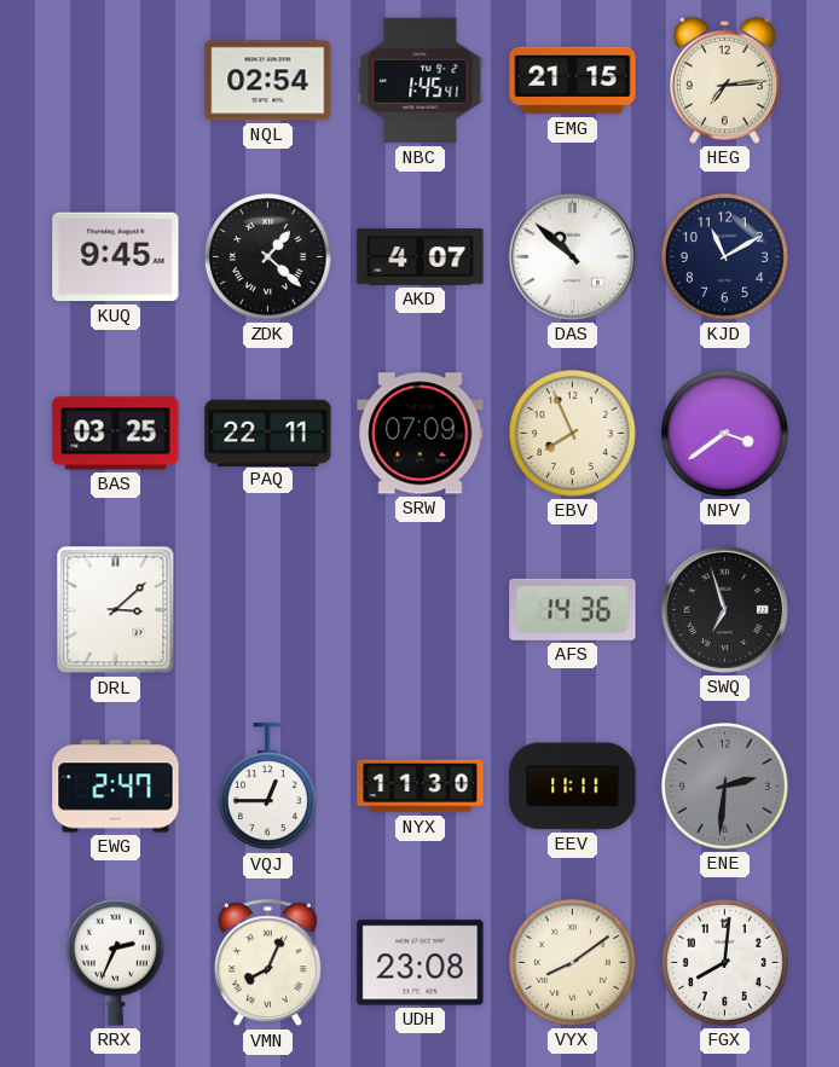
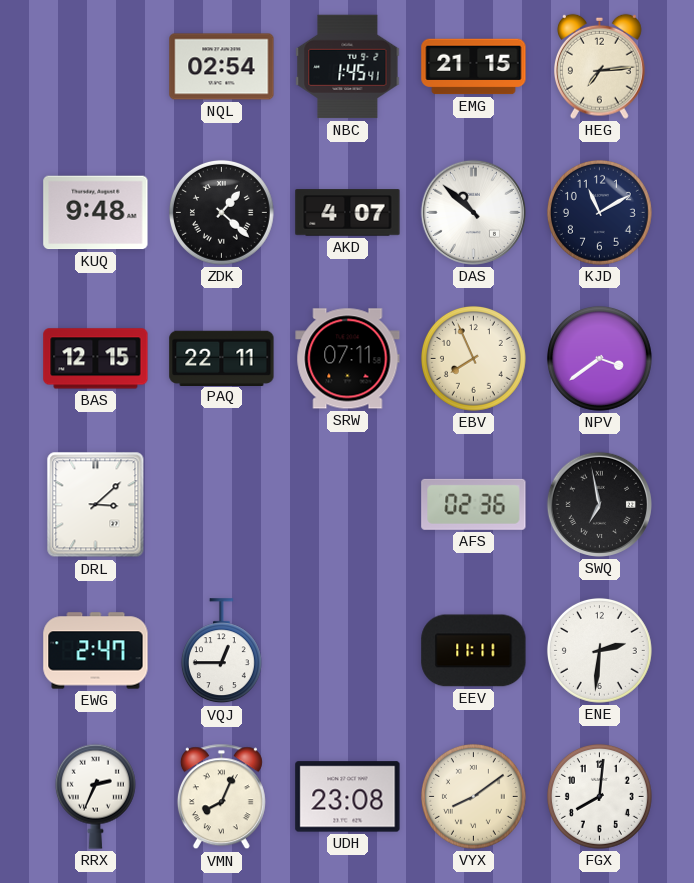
KUQ: 9:45 -> 9:48
BAS: 03:25 -> 12:15
SRW: 07:09 -> 07:11
AFS: 14:36 -> 02:36
SWQ: 6:57 -> 6:58
NYX: 11:30 -> none
ENE dial: grey -> white
